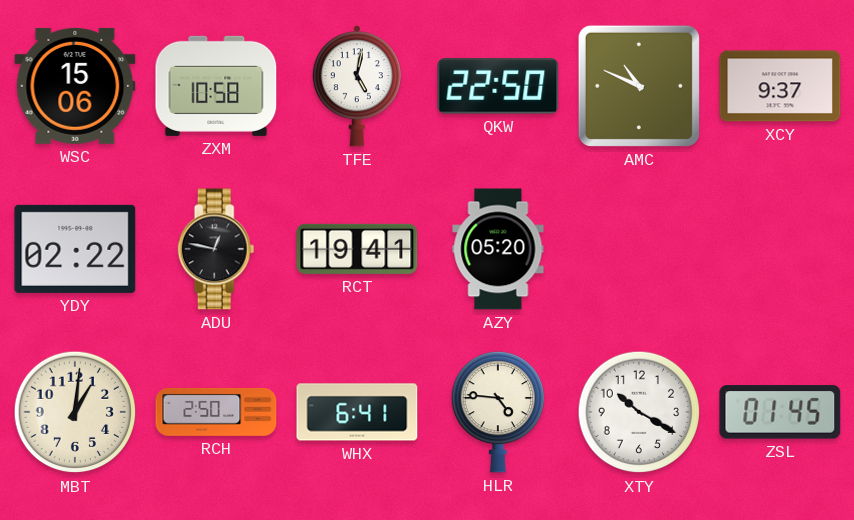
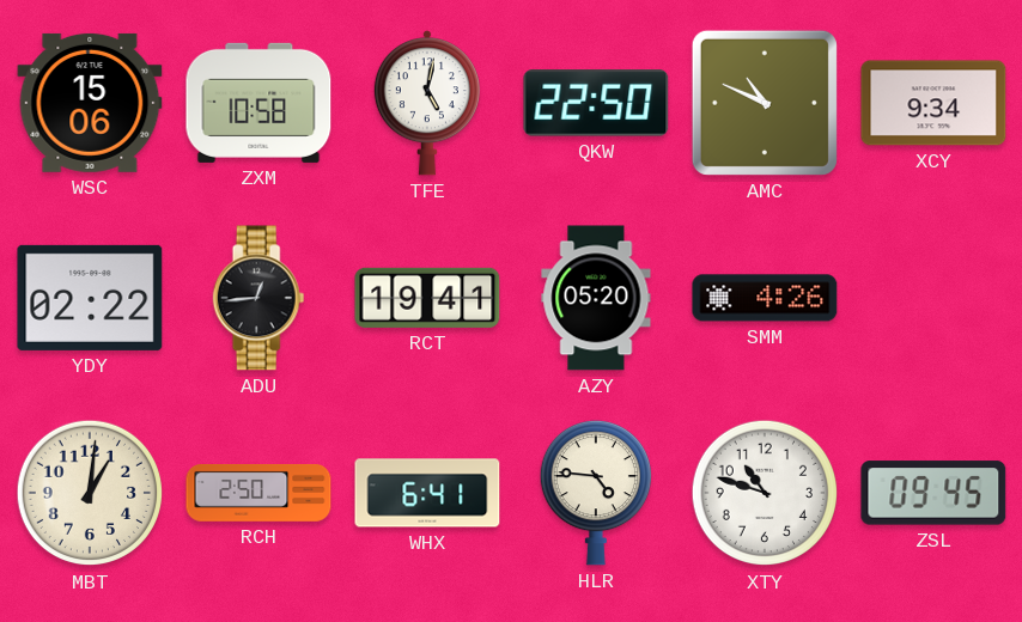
XCY: 9:37 -> 9:34
ADU: 12:47 -> 12:44
SMM: none -> 4:26
XTY: 10:20 -> 10:48
ZSL: 01:45 -> 09:45
